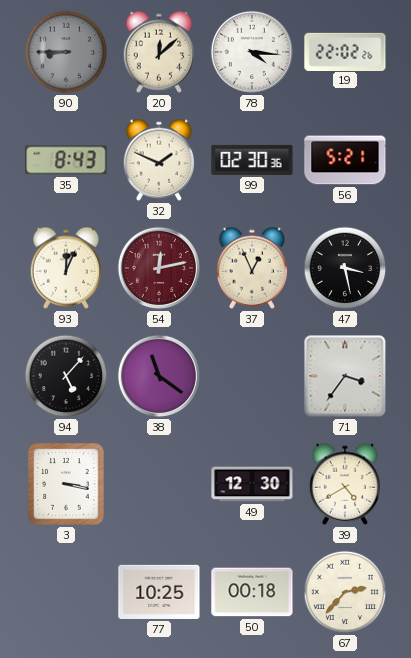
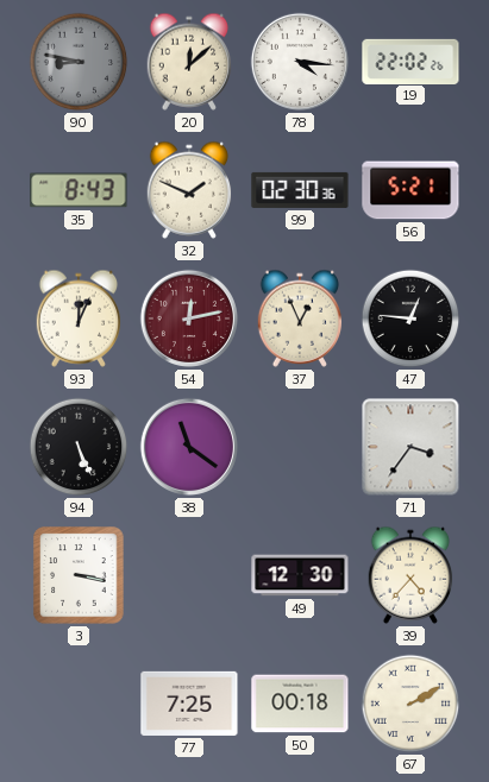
90: 8:45 -> 8:47
47: 3:28 -> 12:46
94: 5:07 -> 5:26
39: 4:40 -> 4:37
77: 10:25 -> 7:25
67: 2:37 -> 2:10
